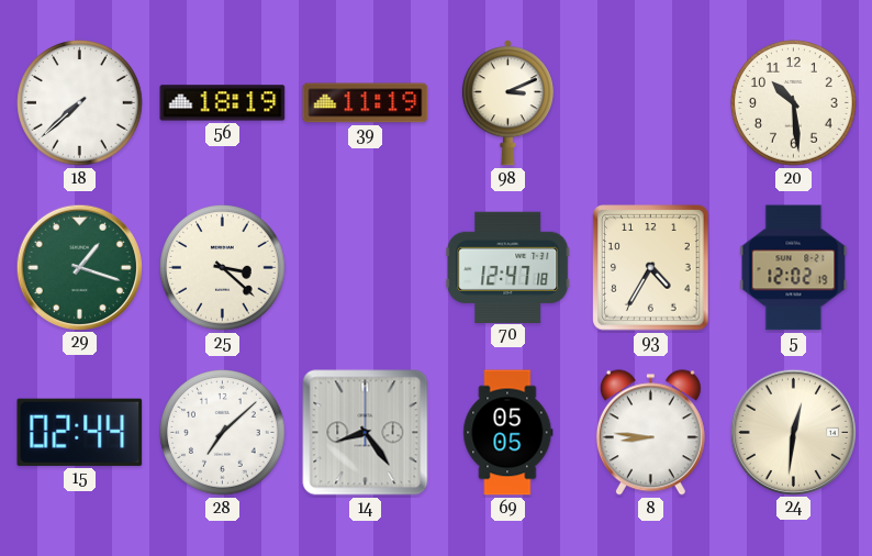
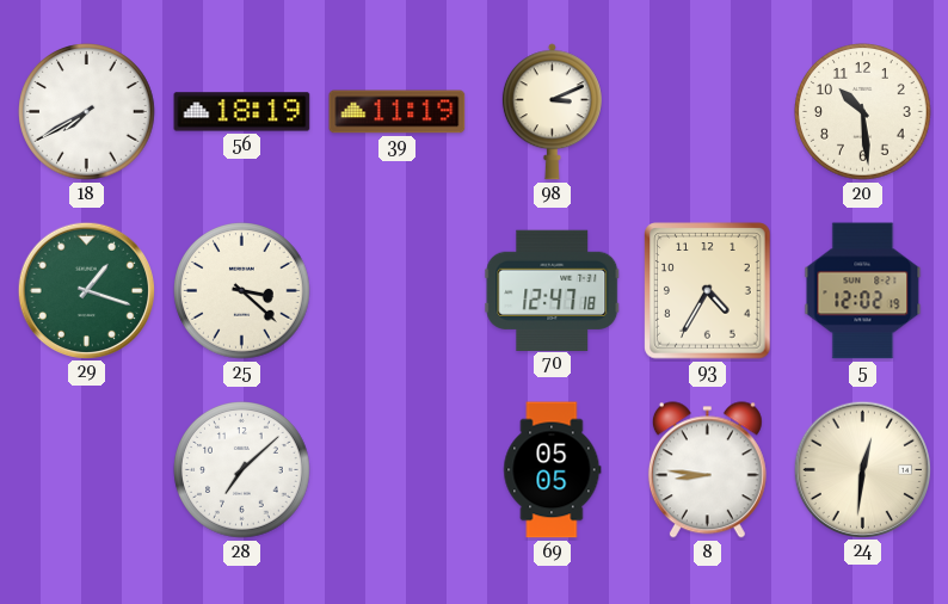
18: 7:38 -> 7:40
15: 02:44 -> none
14: 8:24 -> none
